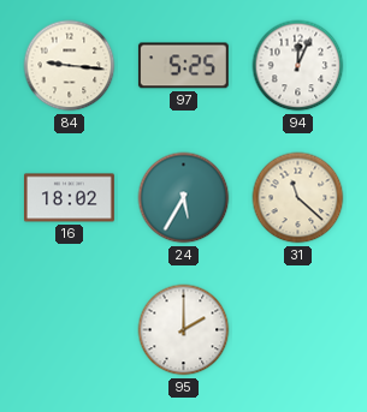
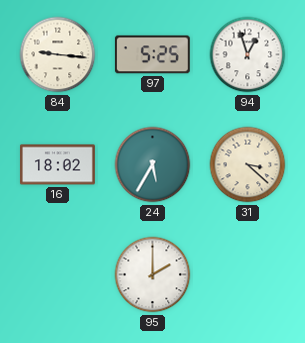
94: 12:04 -> 12:57
31: 11:22 -> 3:22
